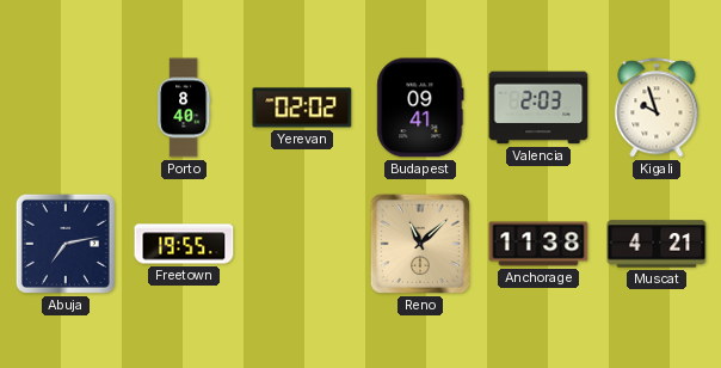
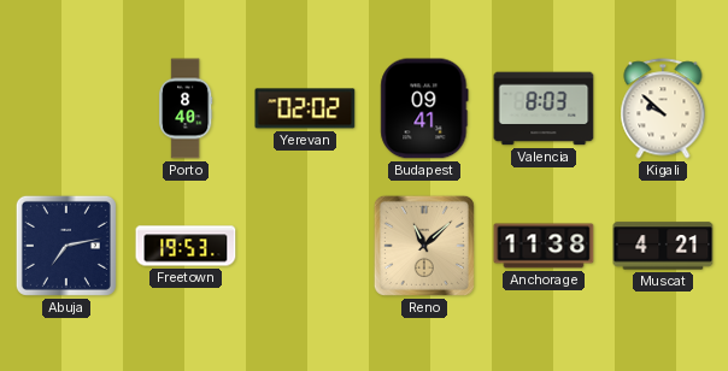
Valencia: 2:03 -> 8:03
Kigali: 9:57 -> 9:52
Freetown: 19:55 -> 19:53
